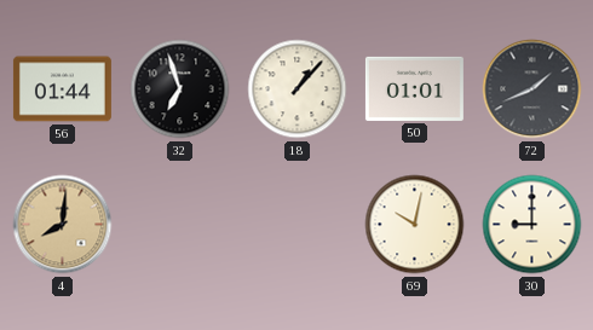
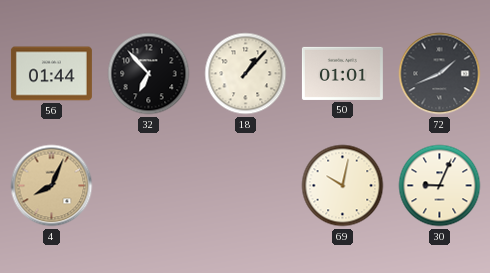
32: 6:57 -> 6:53
4: 8:01 -> 8:04
30: 9:00 -> 9:04
